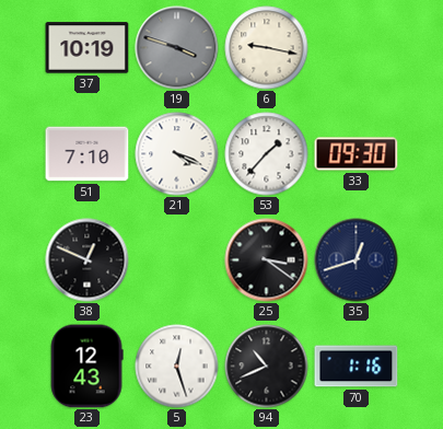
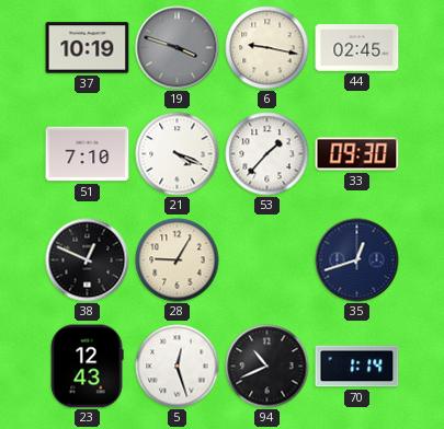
44: none -> 02:45
28: none -> 9:05
25: 3:21 -> none
70: 1:16 -> 1:14
